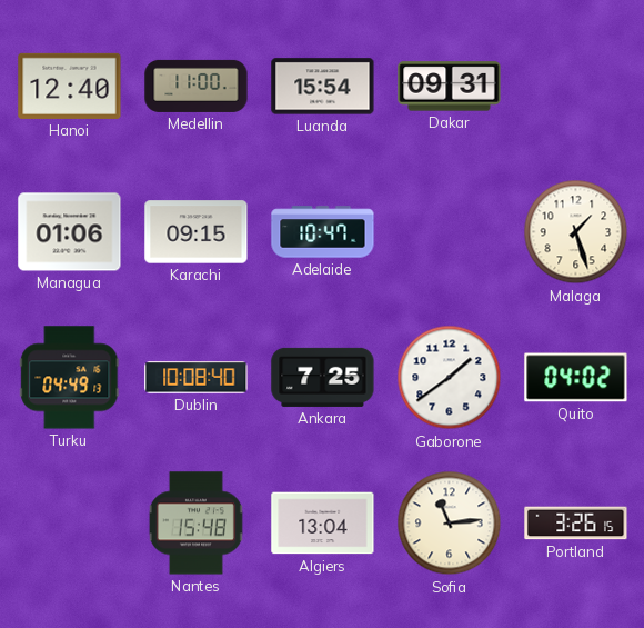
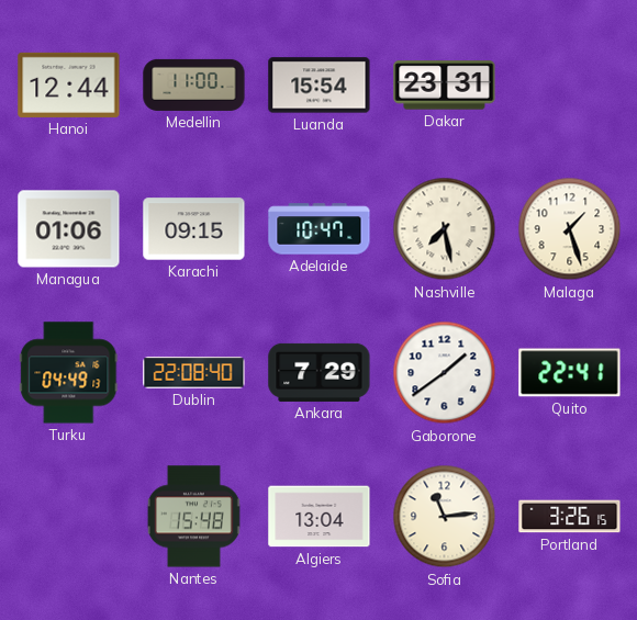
Hanoi: 12:40 -> 12:44
Dakar: 09:31 -> 23:31
Nashville: none -> 7:28
Dublin: 10:08 -> 22:08
Ankara: 7:25 -> 7:29
Quito: 04:02 -> 22:41
